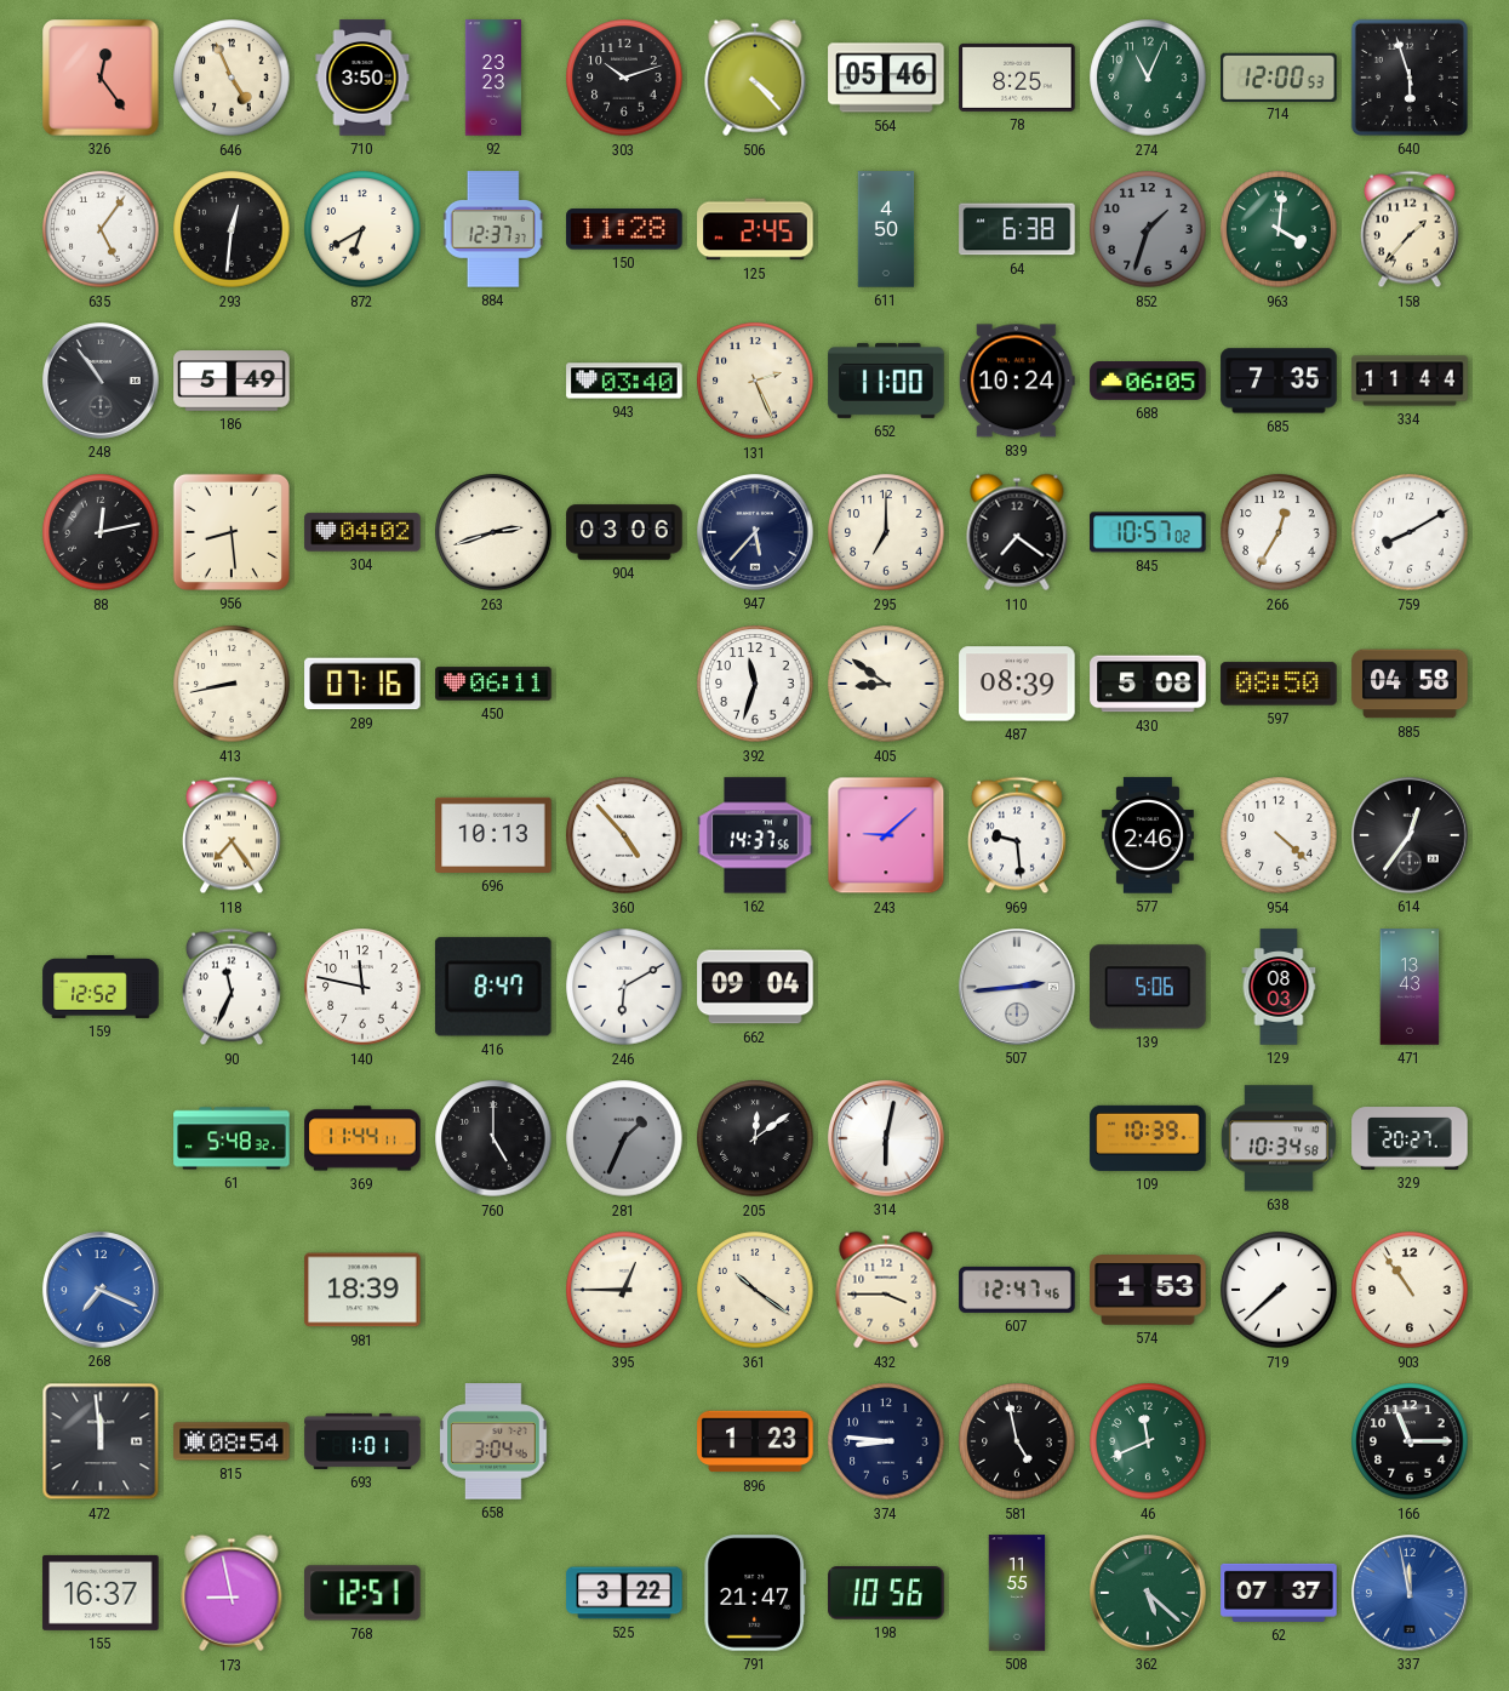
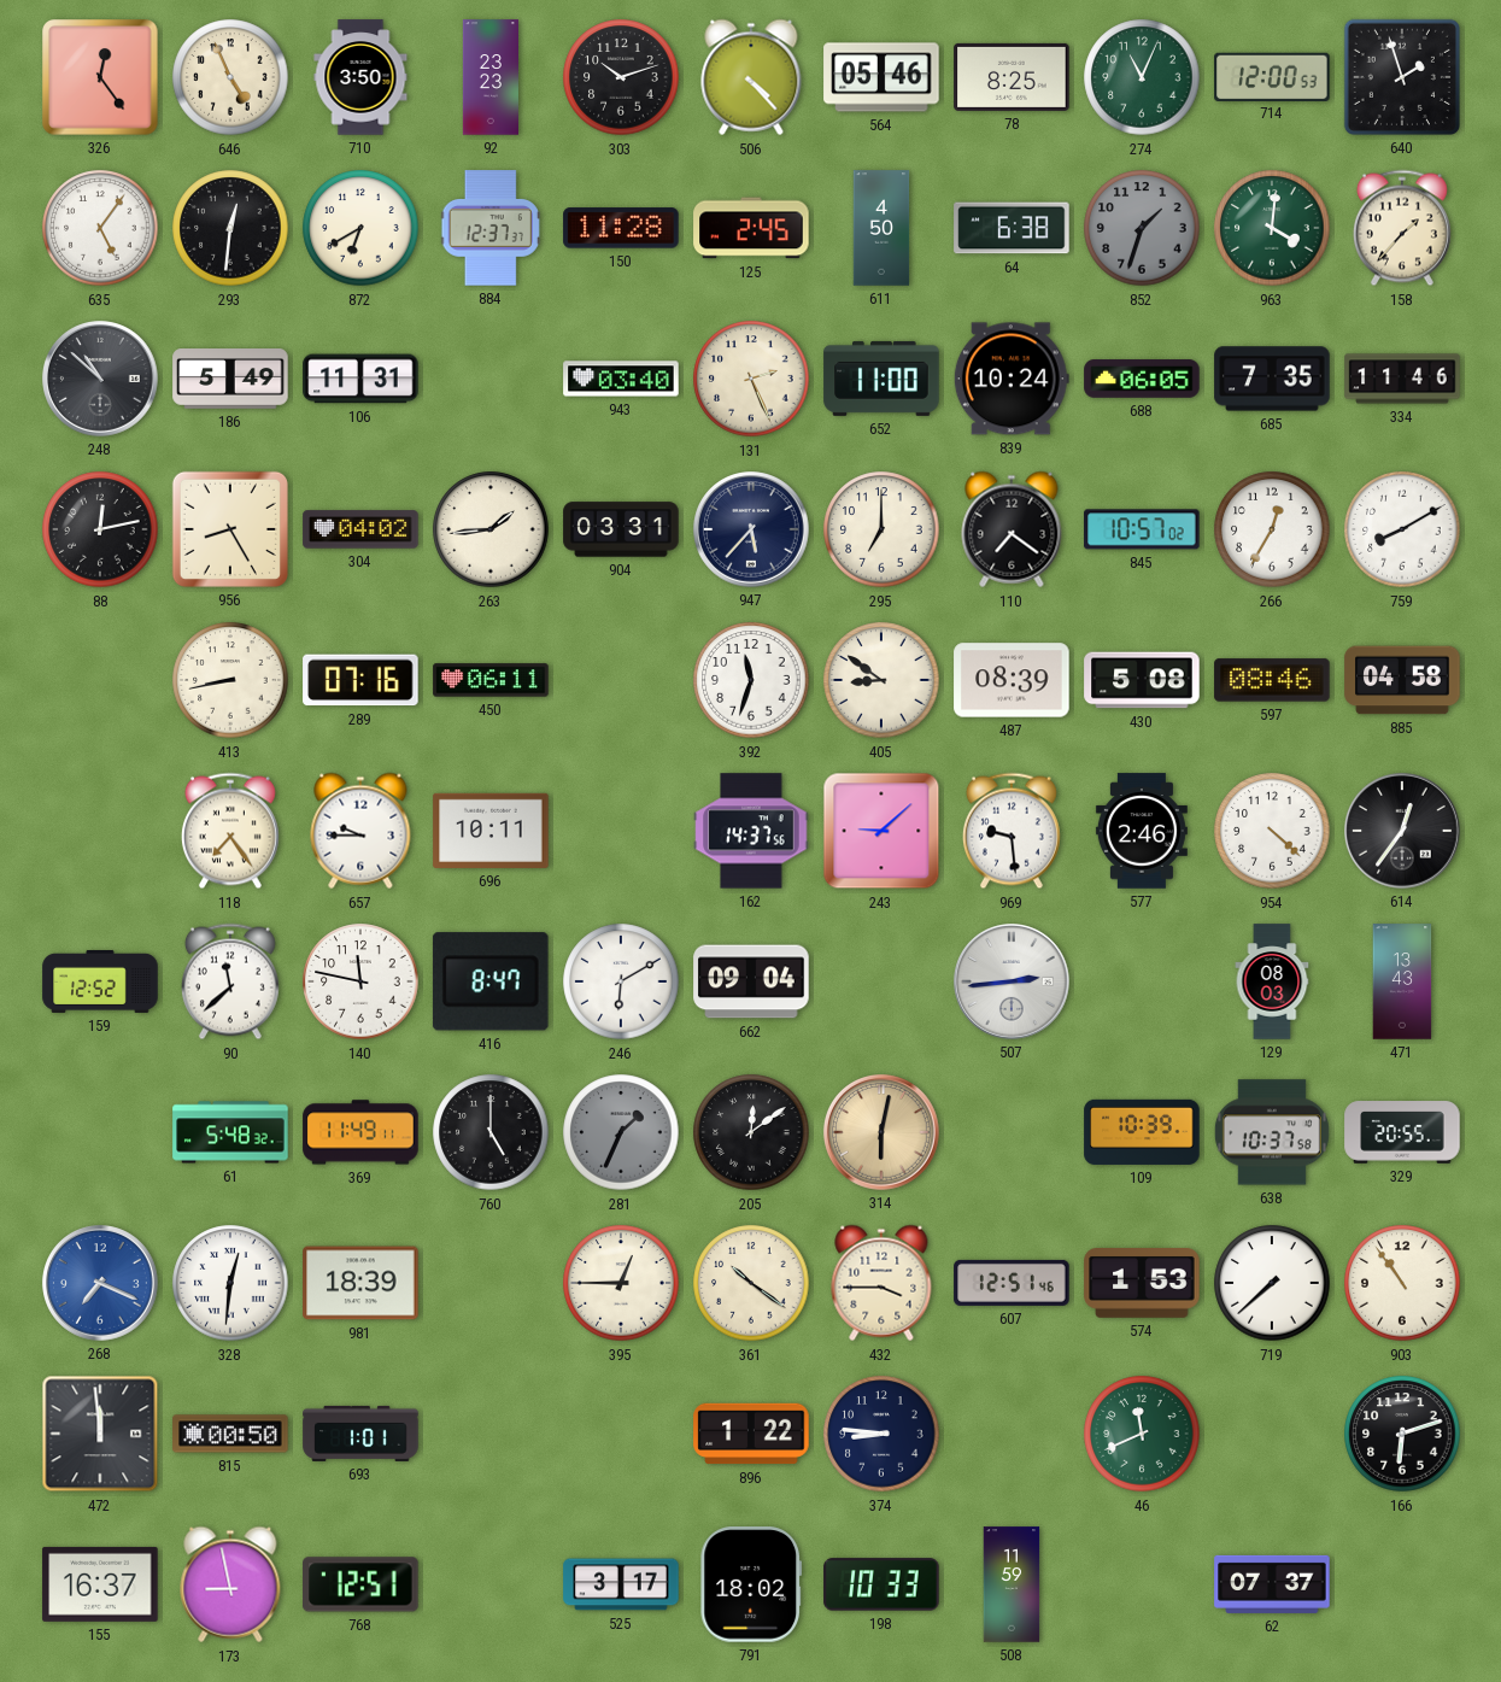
640: 5:57 -> 1:57
248: 10:54 -> 10:52
106: none -> 11:31
334: 11:44 -> 11:46
956: 8:29 -> 8:25
263: 2:42 -> 1:44
904: 03:06 -> 03:31
597: 08:50 -> 08:46
657: none -> 9:45
696: 10:13 -> 10:11
360: 4:53 -> none
90: 11:34 -> 11:38
139: 5:06 -> none
369: 11:44 -> 11:49
314 dial: white -> champagne
638: 10:34 -> 10:37
329: 20:27 -> 20:55
328: none -> 12:31
607: 12:47 -> 12:51
815: 08:54 -> 00:50
658: 3:04 -> none
896: 1:23 -> 1:22
581: 4:58 -> none
166: 11:15 -> 6:12
525: 3:22 -> 3:17
791: 21:47 -> 18:02
198: 10:56 -> 10:33
508: 11:55 -> 11:59
362: 5:22 -> none
337: 11:58 -> none
